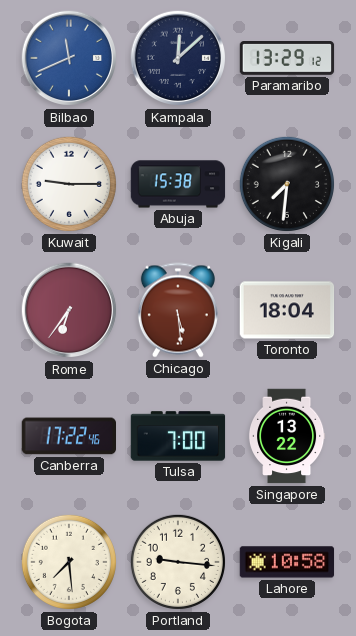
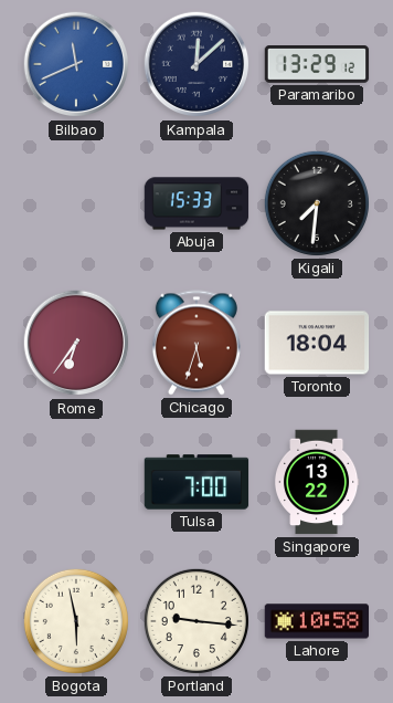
Kuwait: 9:15 -> none
Abuja: 15:38 -> 15:33
Chicago: 5:29 -> 5:33
Canberra: 17:22 -> none
Bogota: 7:29 -> 5:58
